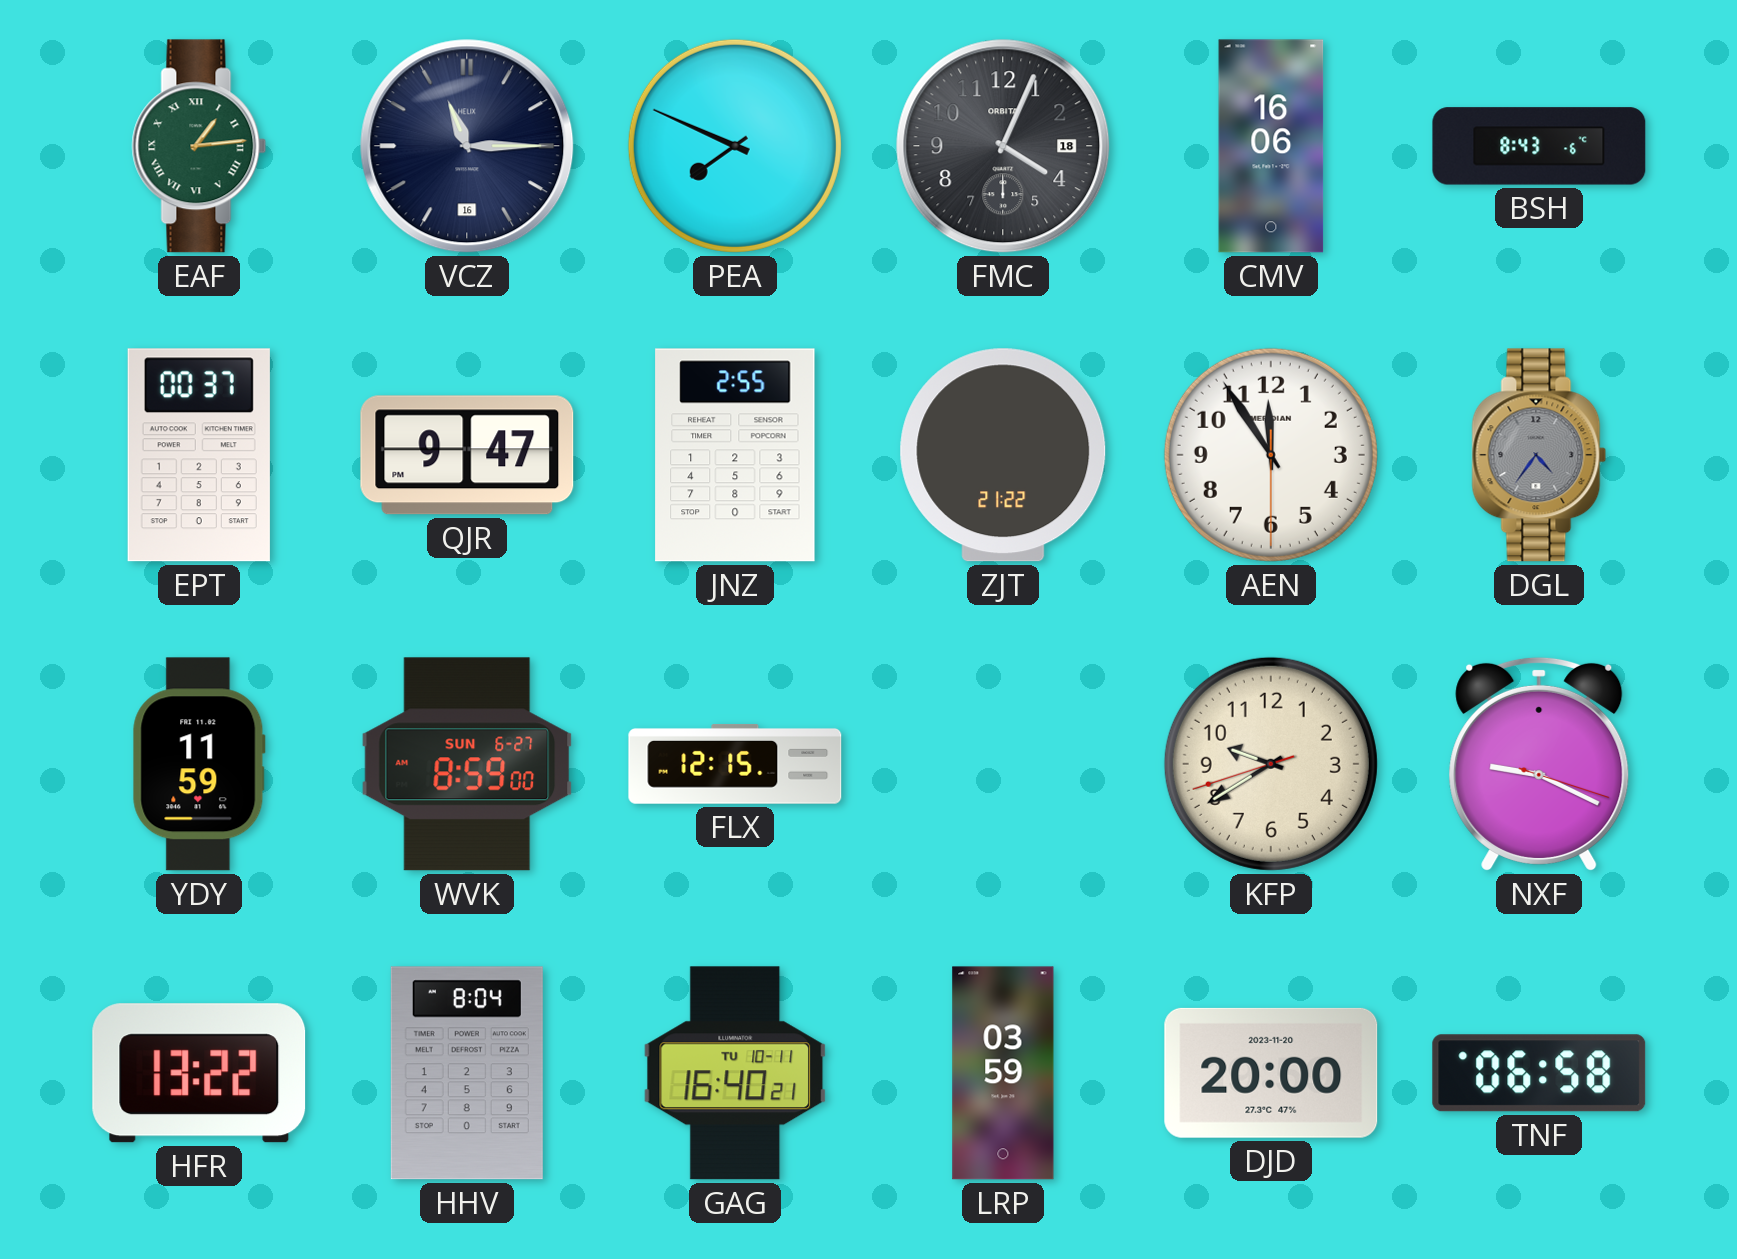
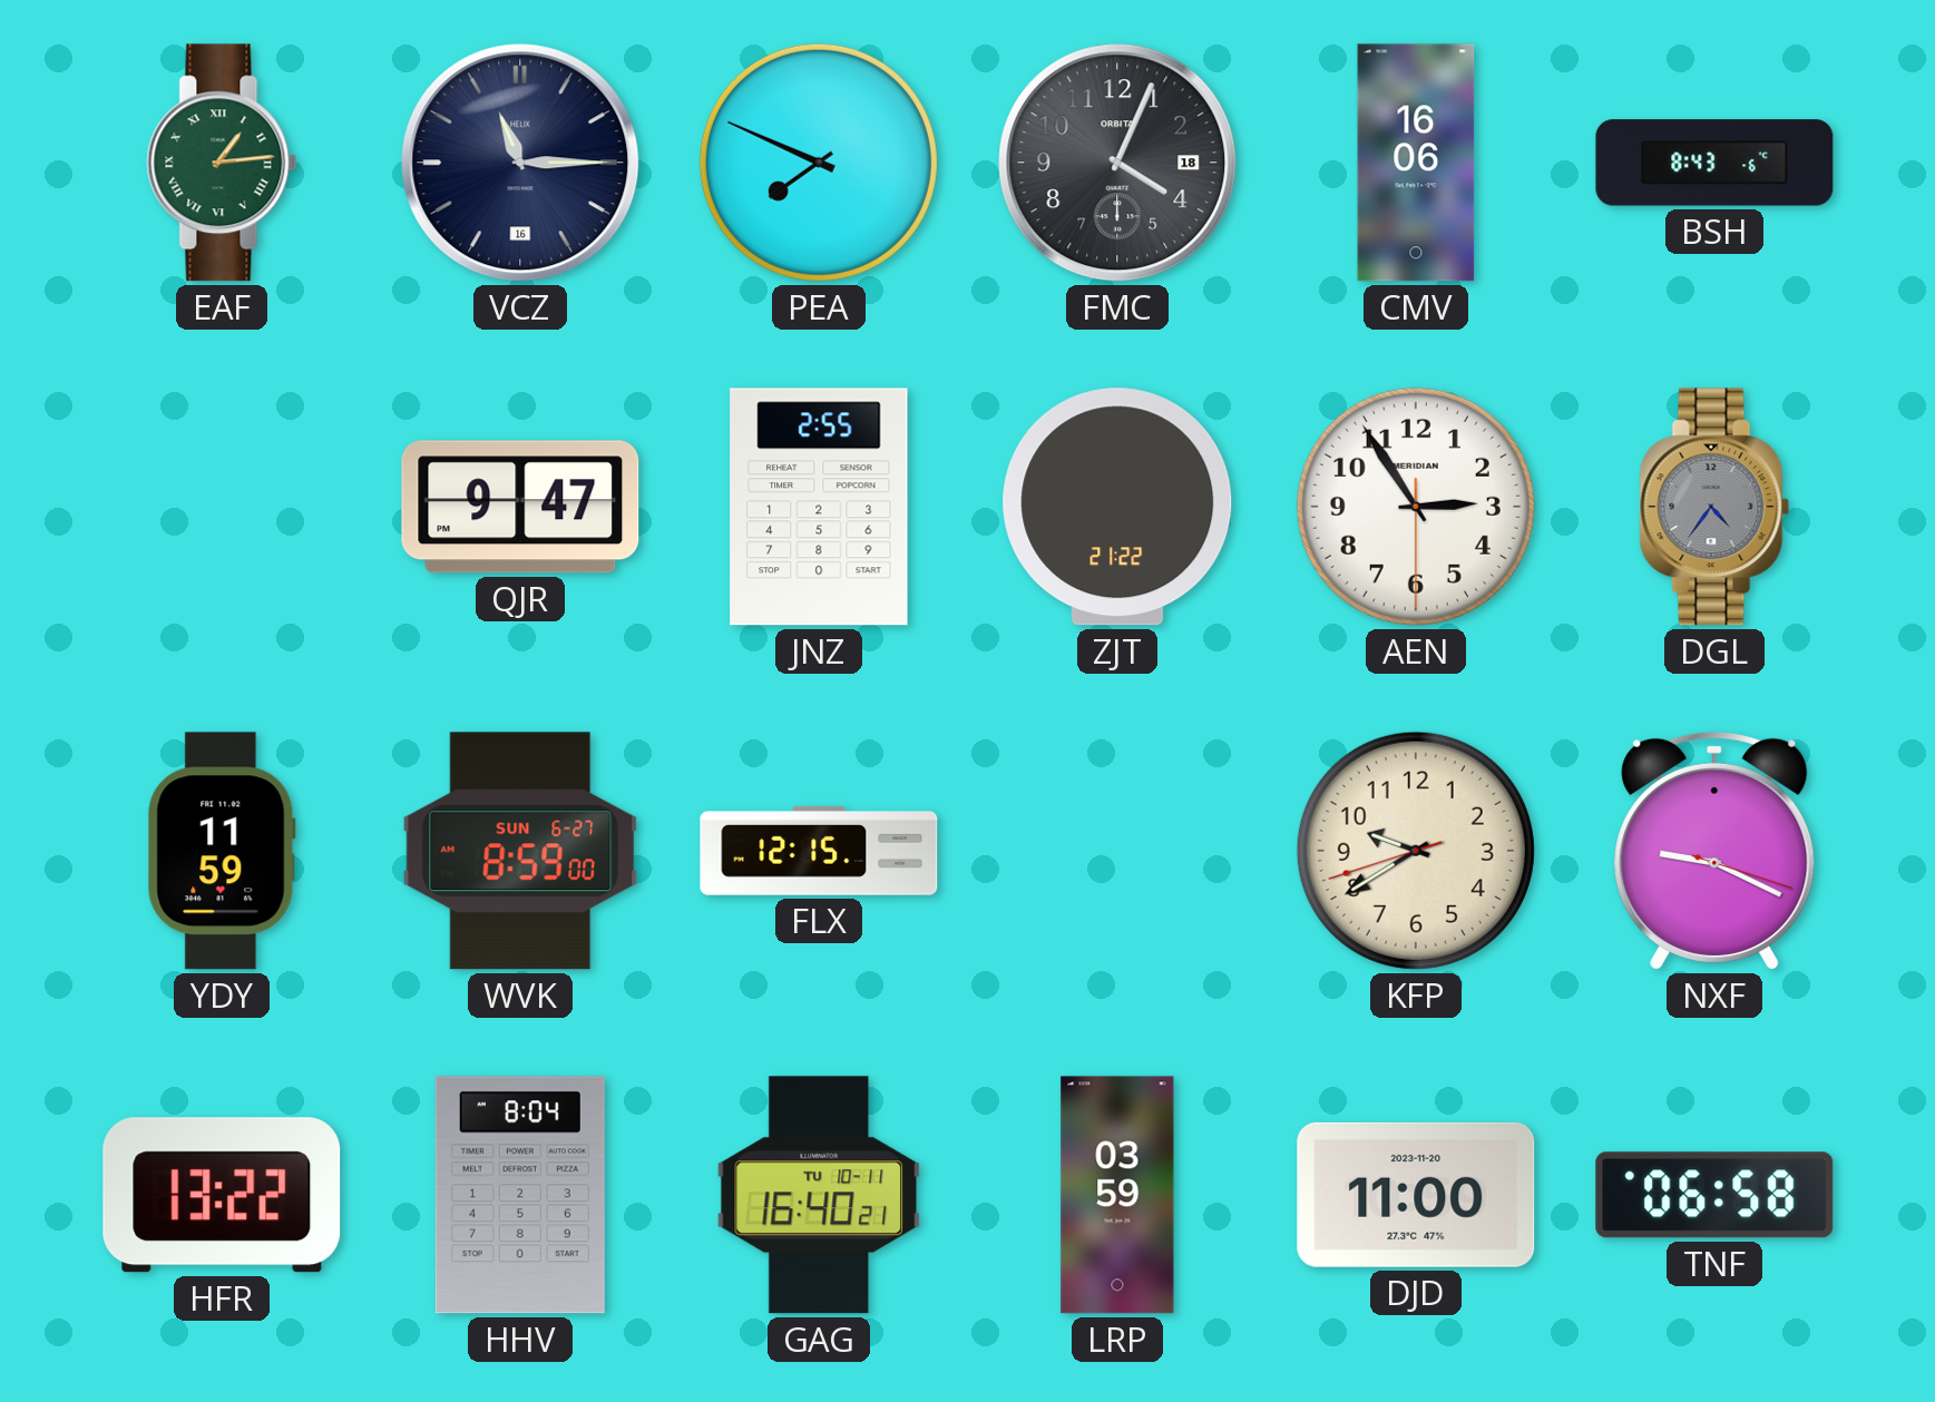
EPT: 00:37 -> none
AEN: 11:54 -> 2:54
DJD: 20:00 -> 11:00
